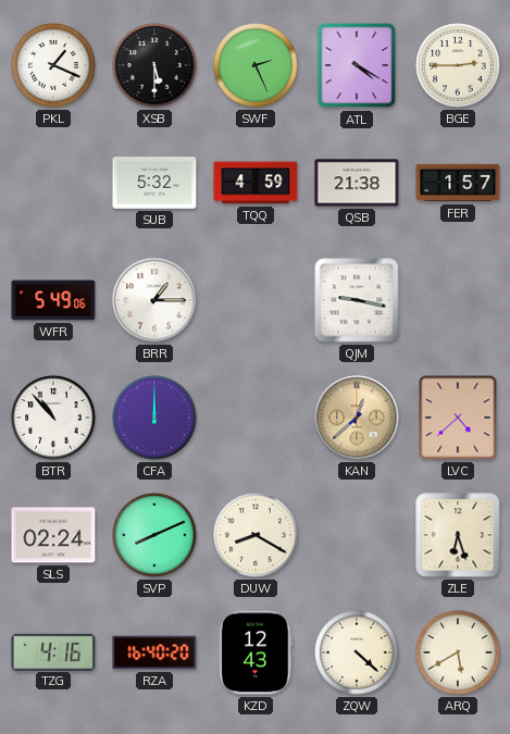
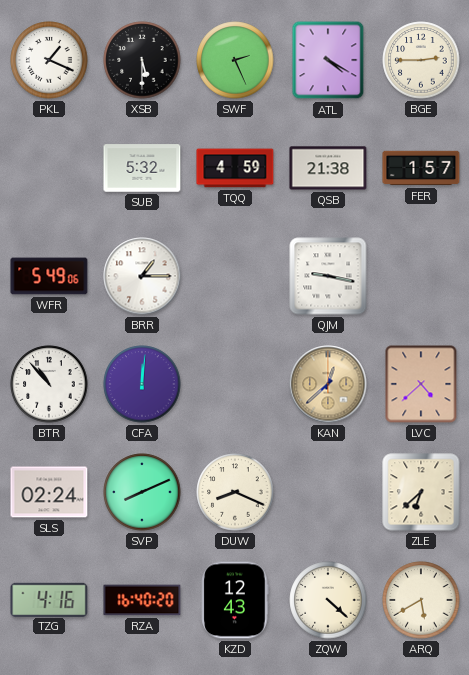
CFA: 12:00 -> 12:01
DUW: 8:20 -> 8:19
ZLE: 6:27 -> 6:38
